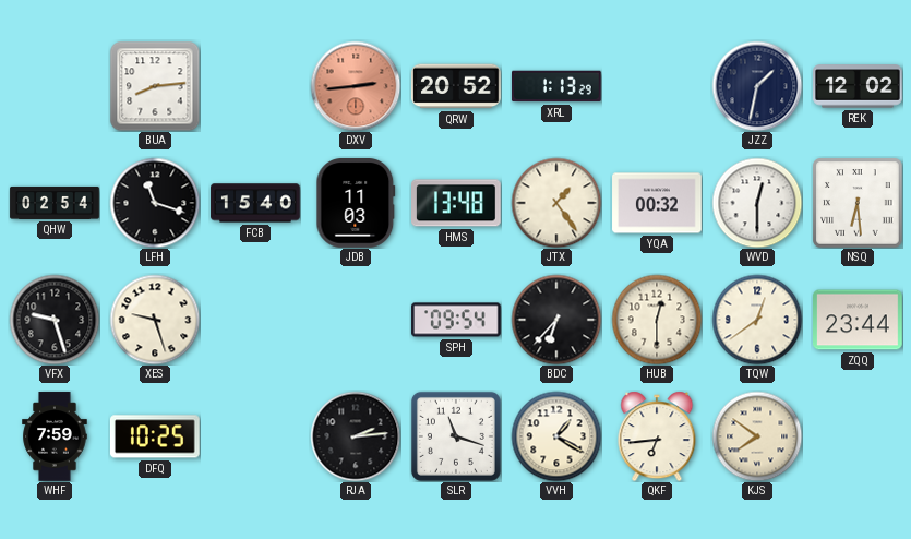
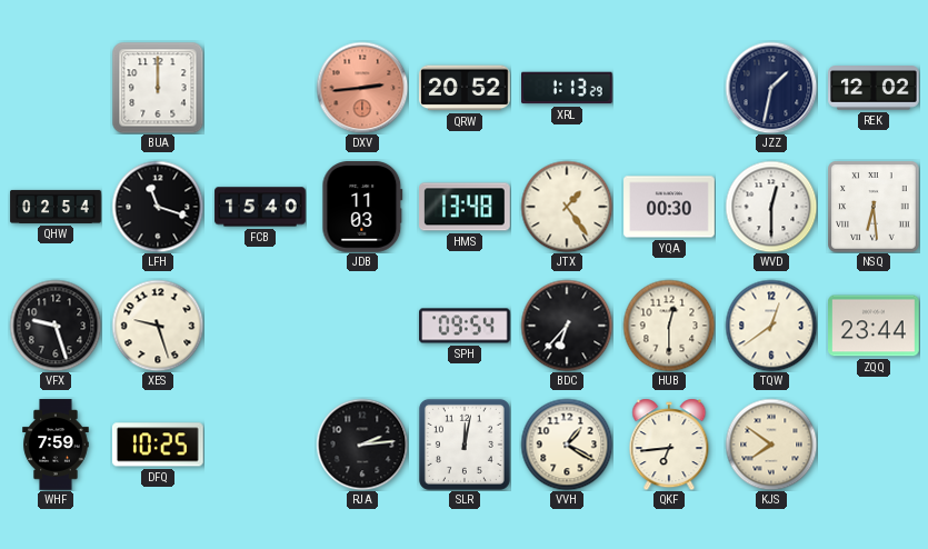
BUA: 8:14 -> 12:00
YQA: 00:32 -> 00:30
SLR: 11:18 -> 12:02
